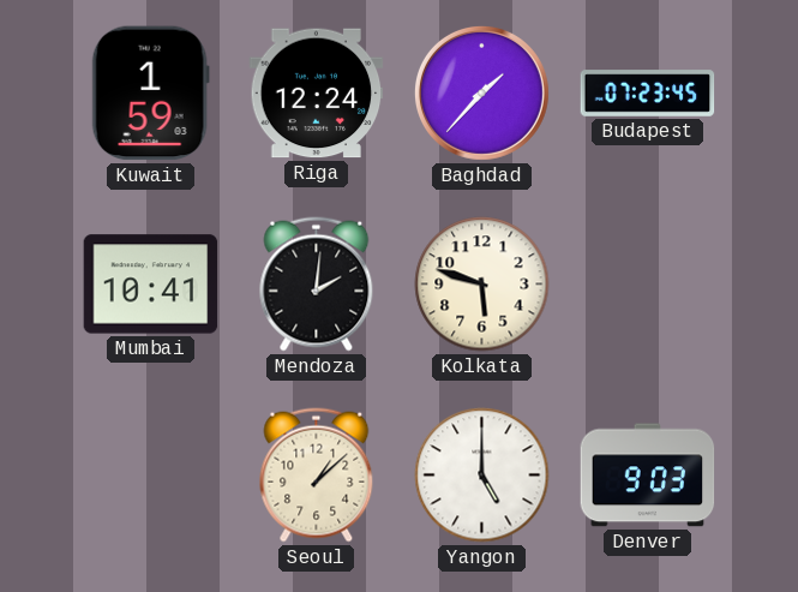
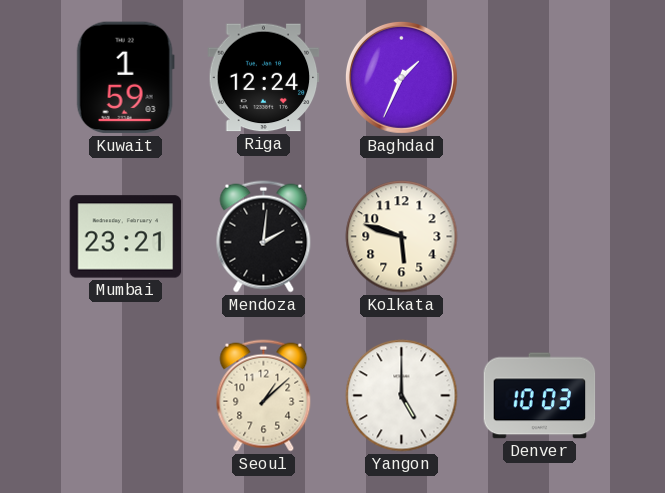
Baghdad: 1:37 -> 1:34
Budapest: 07:23 -> none
Mumbai: 10:41 -> 23:21
Denver: 9:03 -> 10:03
